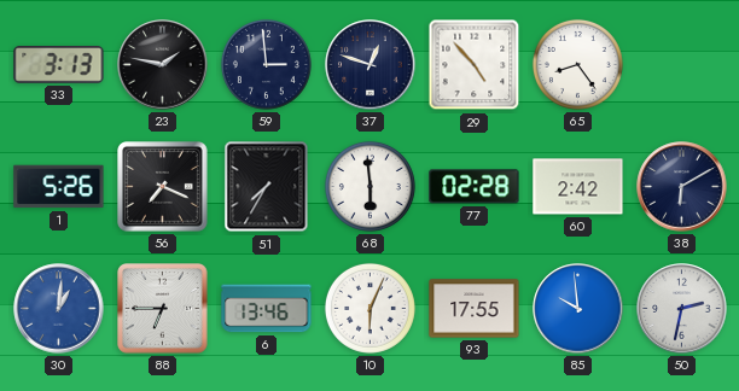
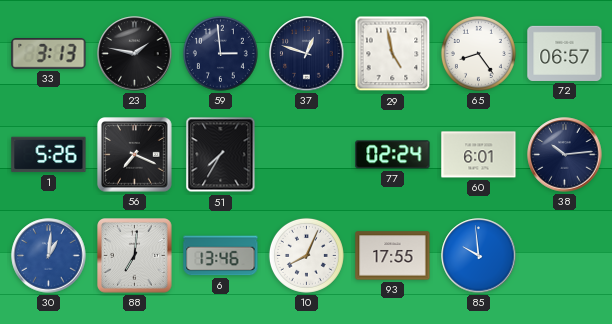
29: 4:53 -> 4:58
72: none -> 06:57
68: 5:59 -> none
77: 02:28 -> 02:24
60: 2:42 -> 6:01
38: 6:10 -> 10:14
88: 6:45 -> 7:01
10: 6:04 -> 8:04
50: 2:32 -> none
